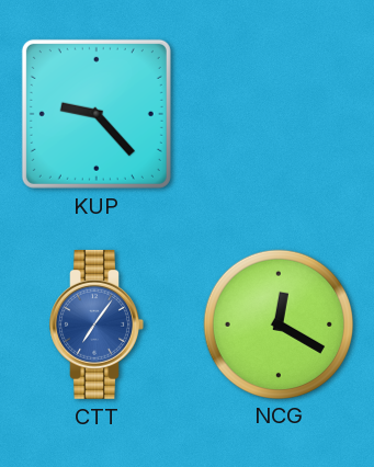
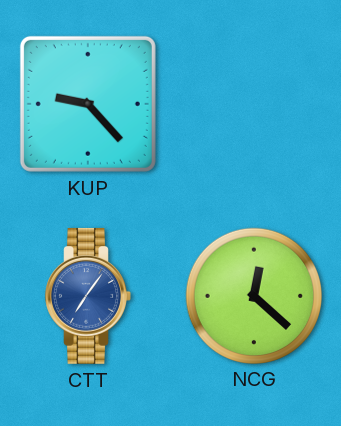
NCG: 12:20 -> 12:22
